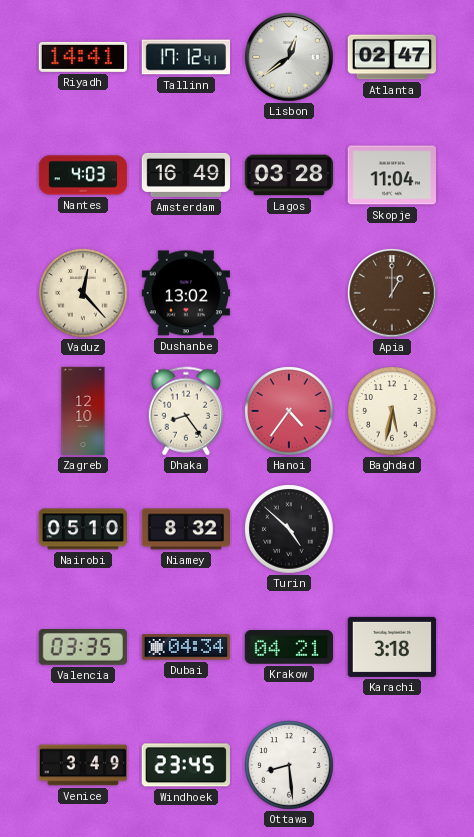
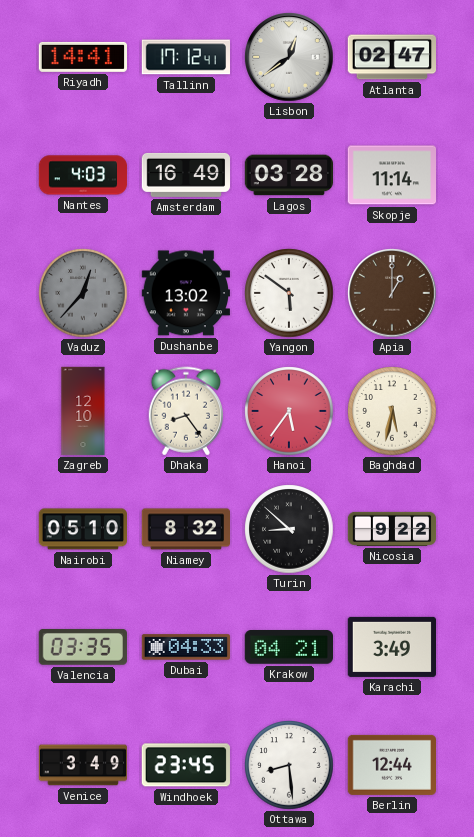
Skopje: 11:04 -> 11:14
Vaduz: 12:23 -> 12:37
Vaduz dial: cream -> grey
Yangon: none -> 5:51
Hanoi: 4:36 -> 5:36
Turin: 4:52 -> 8:52
Nicosia: none -> 9:22
Dubai: 04:34 -> 04:33
Karachi: 3:18 -> 3:49
Berlin: none -> 12:44
